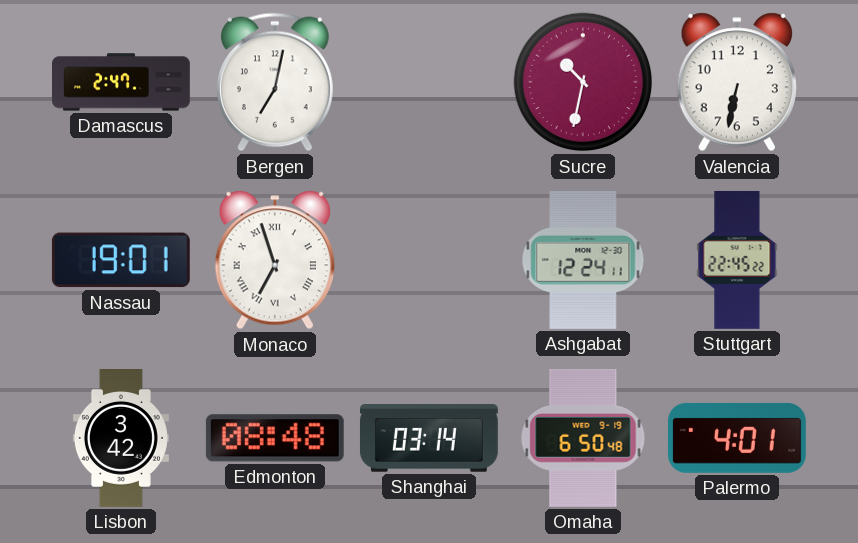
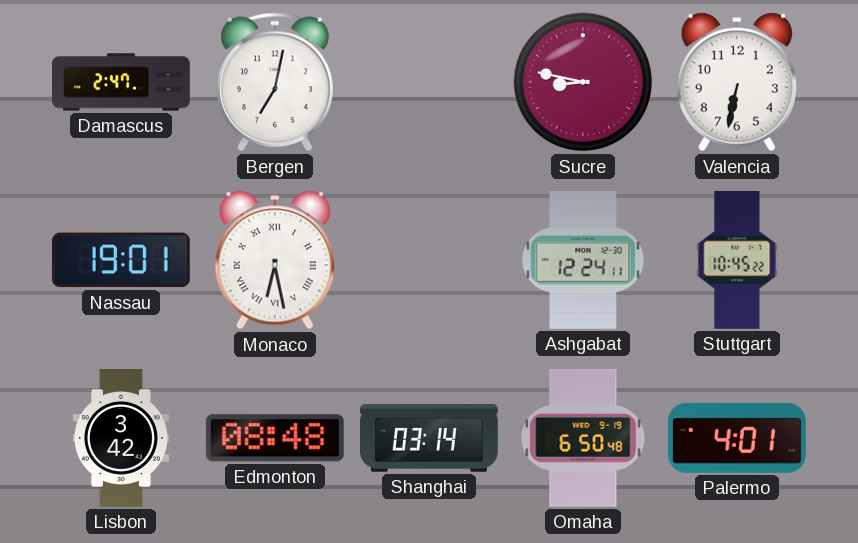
Sucre: 10:32 -> 8:47
Monaco: 6:57 -> 6:28
Stuttgart: 22:45 -> 10:45
